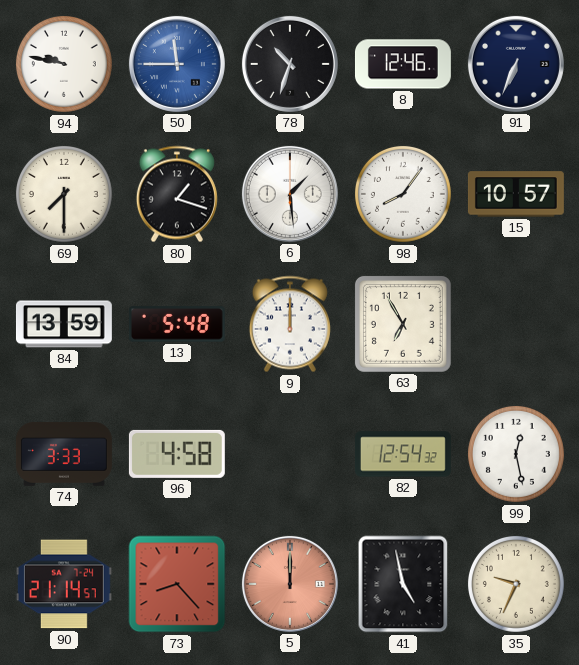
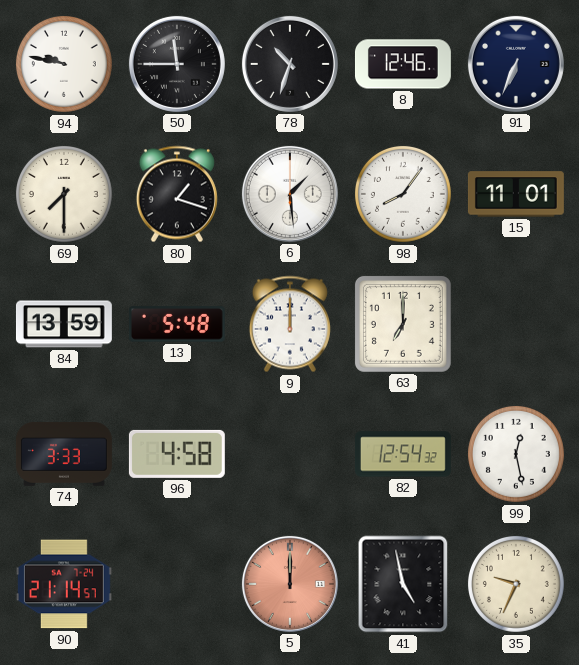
50 dial: blue -> black
15: 10:57 -> 11:01
63: 6:55 -> 7:00
73: 8:23 -> none
